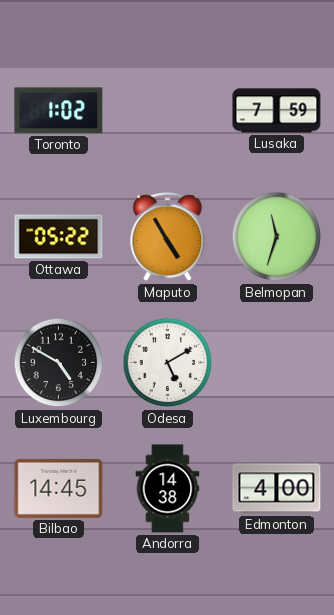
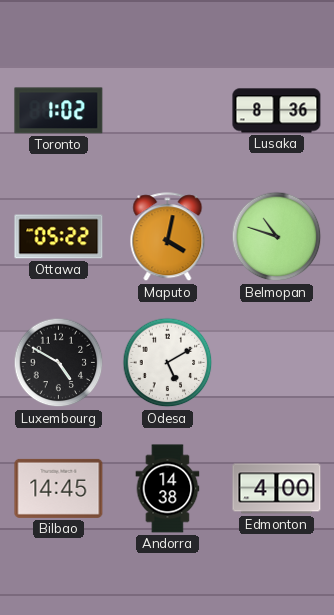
Lusaka: 7:59 -> 8:36
Maputo: 4:55 -> 4:02
Belmopan: 11:33 -> 10:48
